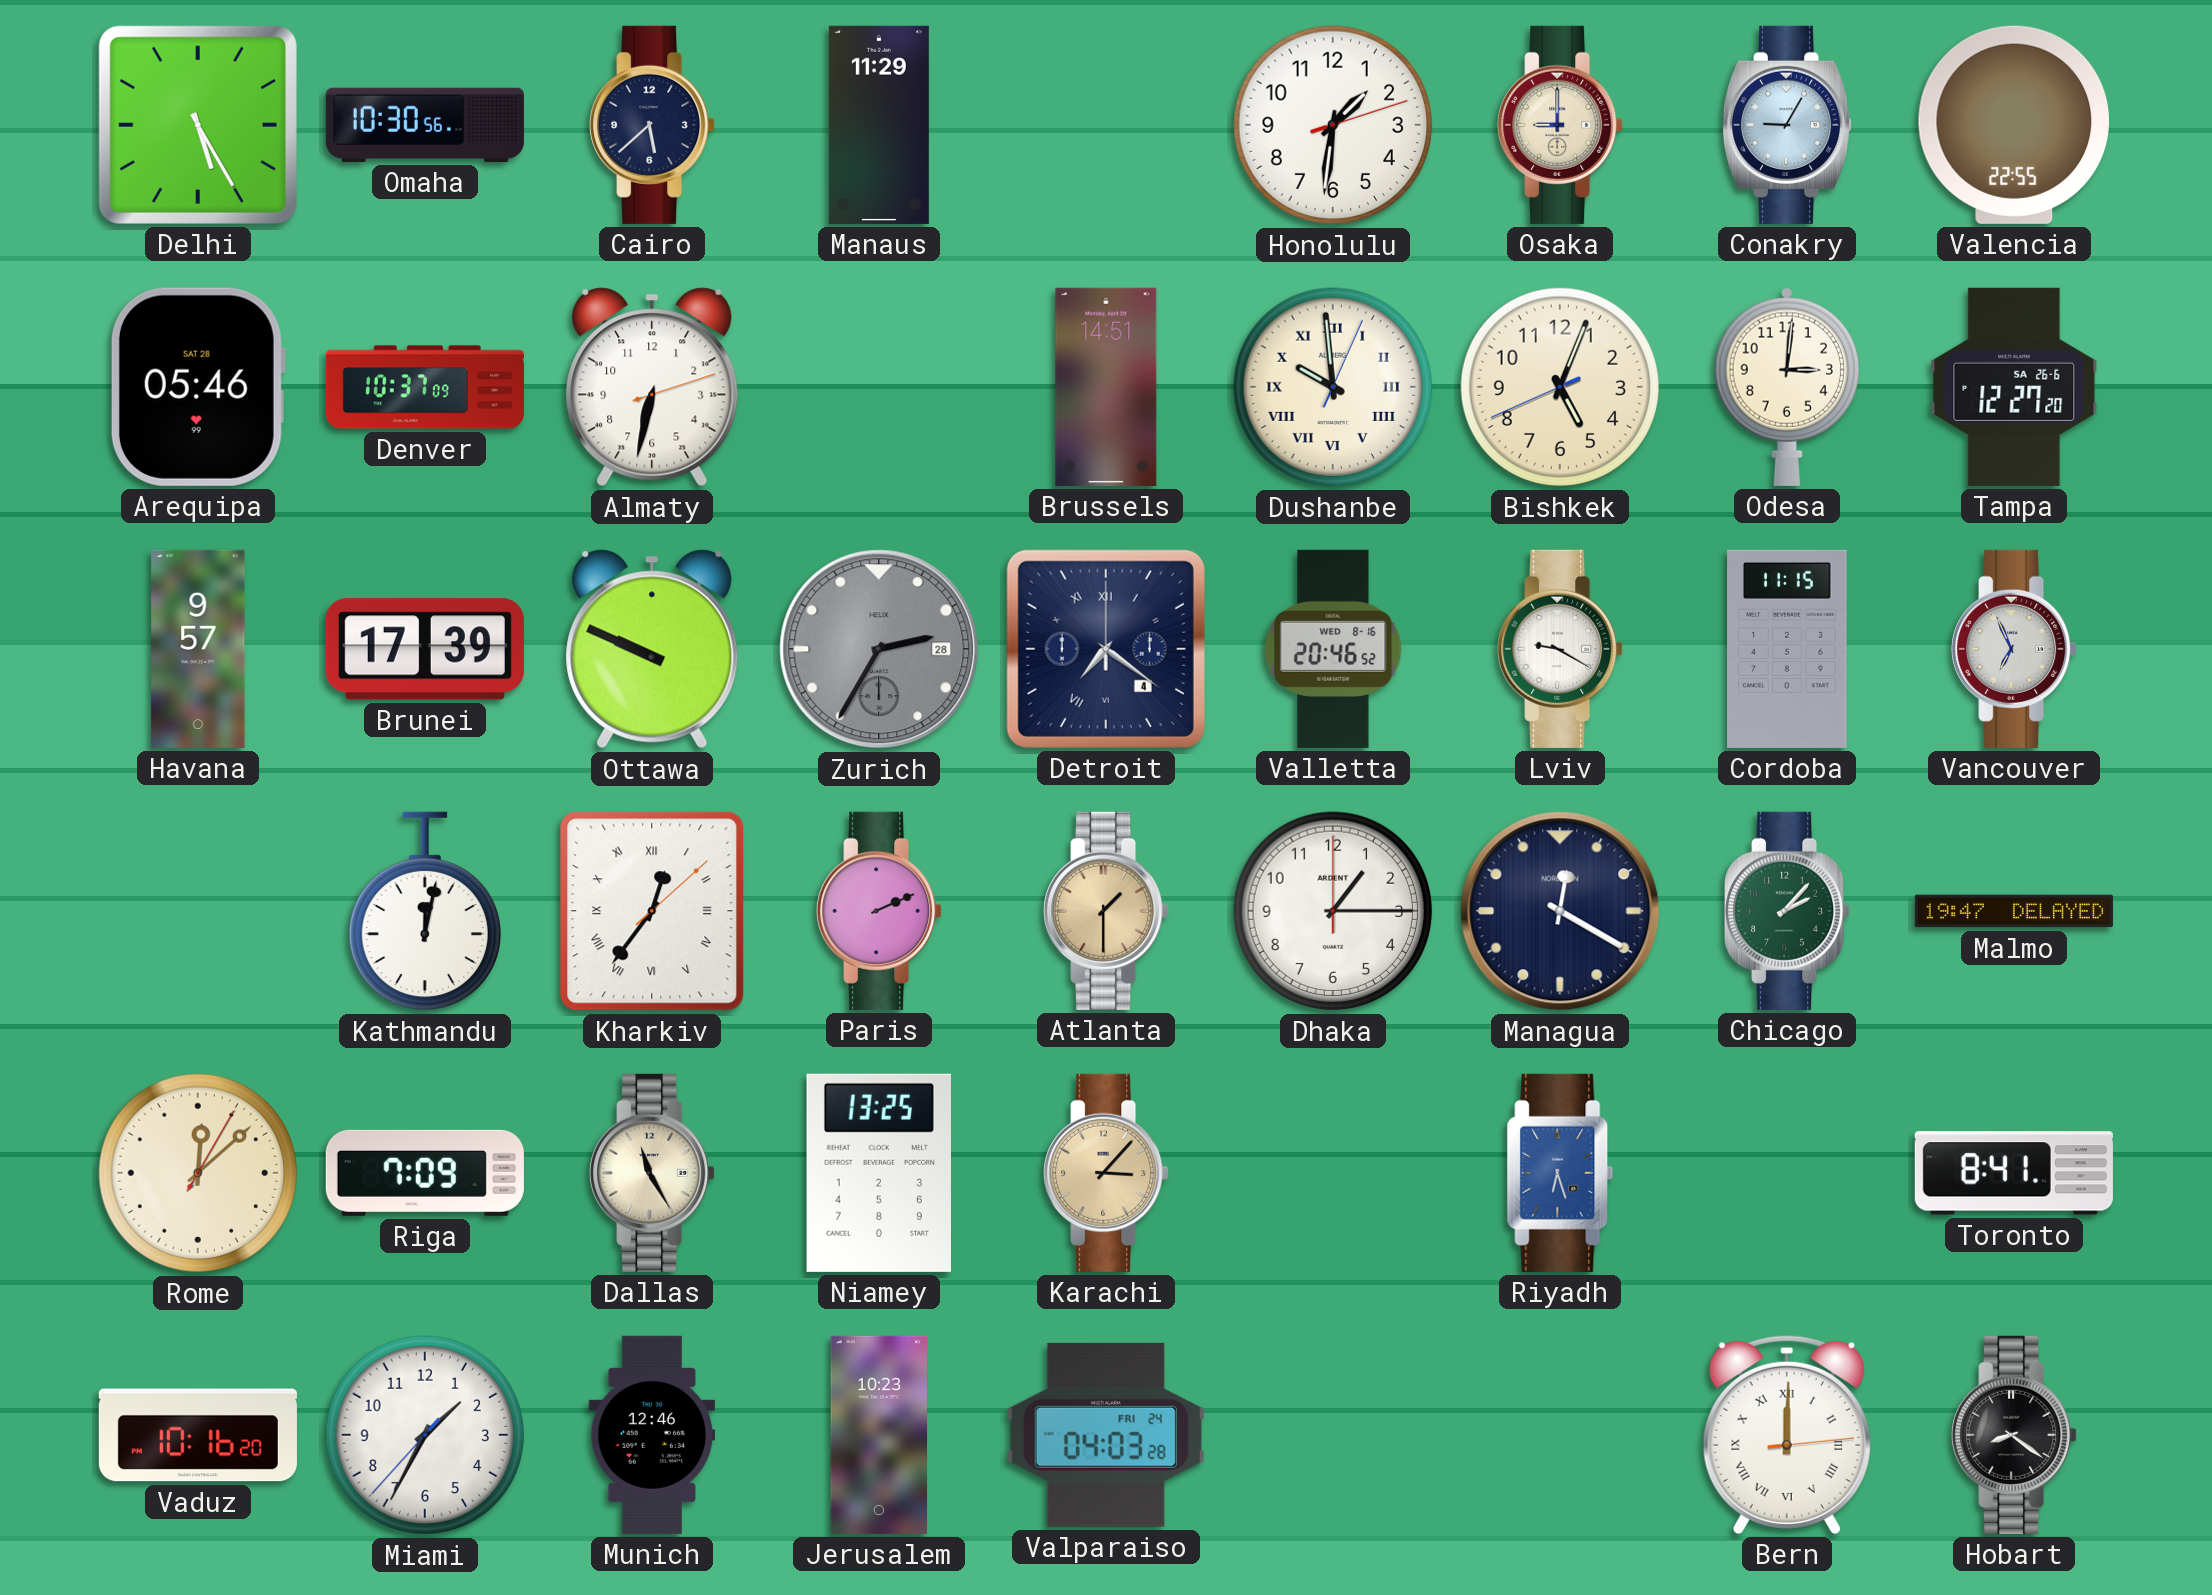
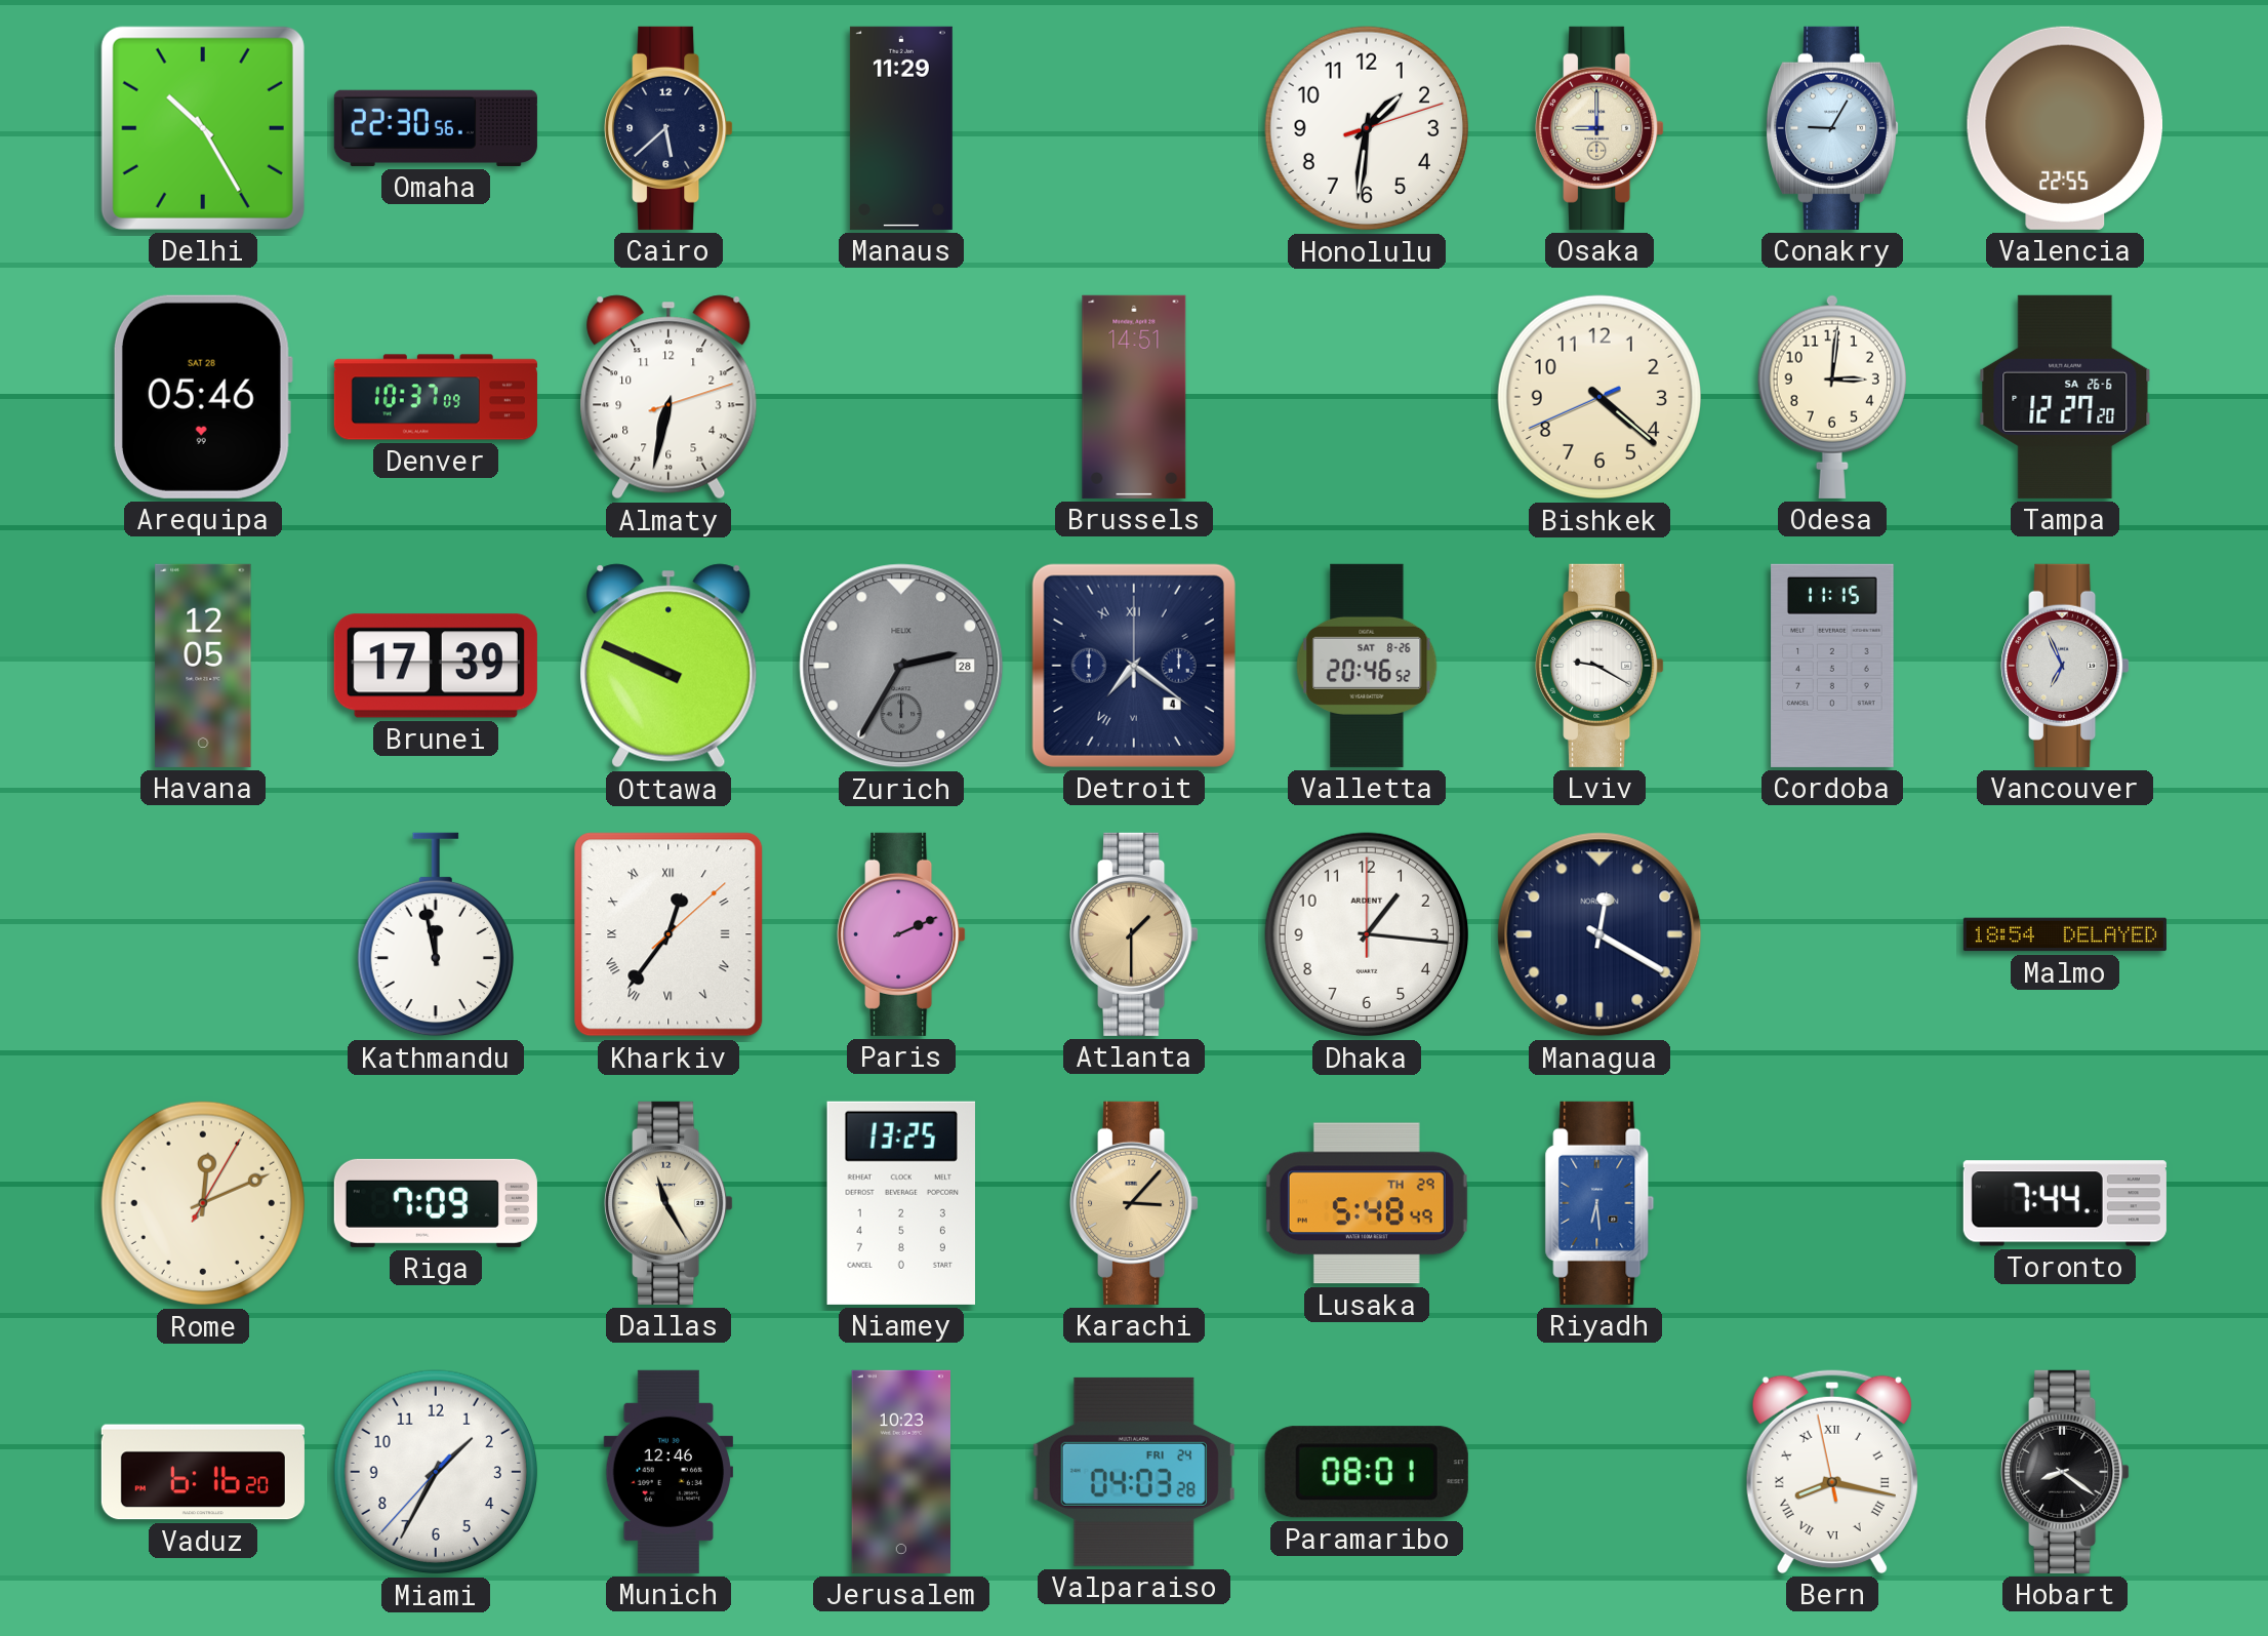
Delhi: 5:25 -> 10:25
Omaha: 10:30 -> 22:30
Dushanbe: 9:59 -> none
Bishkek: 5:03 -> 4:21
Havana: 9:57 -> 12:05
Valletta date: WED 8-16 -> SAT 8-26
Kathmandu: 12:02 -> 11:58
Dhaka: 1:15 -> 1:16
Chicago: 2:07 -> none
Malmo: 19:47 -> 18:54
Rome: 12:08 -> 12:11
Lusaka: none -> 5:48
Riyadh: 6:27 -> 6:29
Toronto: 8:41 -> 7:44
Vaduz: 10:16 -> 6:16
Paramaribo: none -> 08:01
Bern: 12:00 -> 8:16
